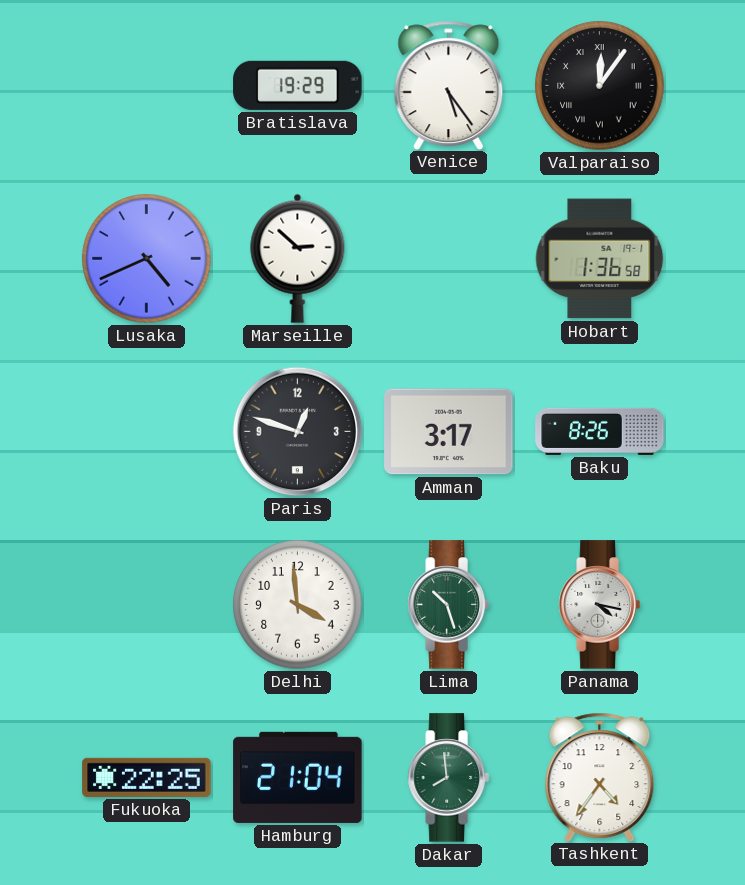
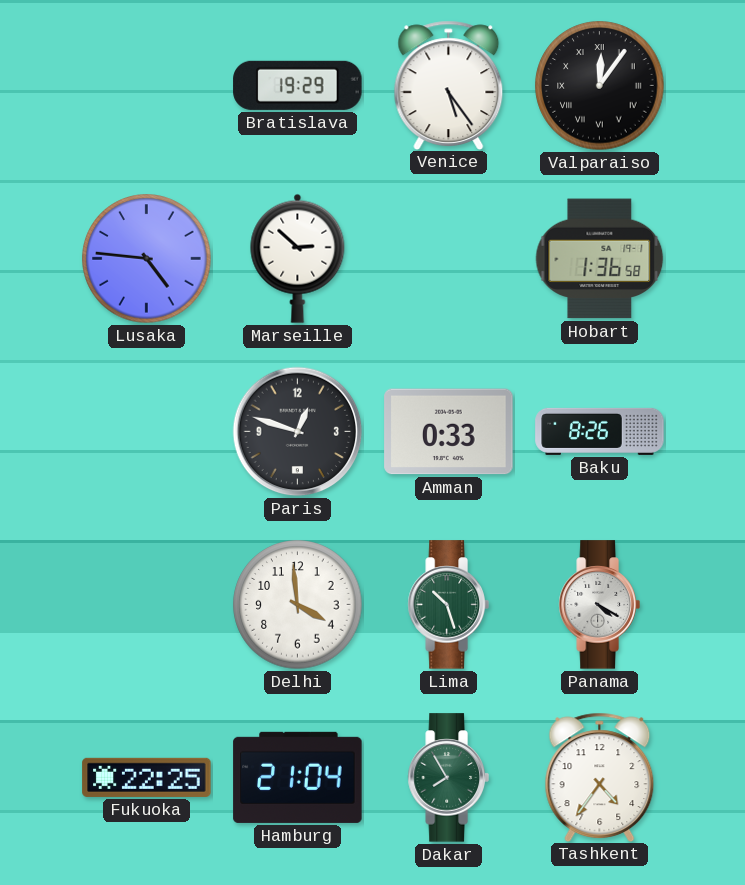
Lusaka: 4:41 -> 4:46
Amman: 3:17 -> 0:33
Panama: 4:17 -> 4:20
Dakar: 7:59 -> 7:55
